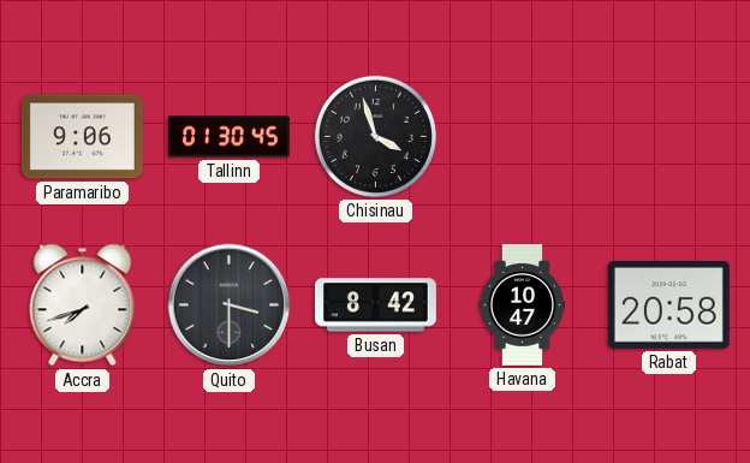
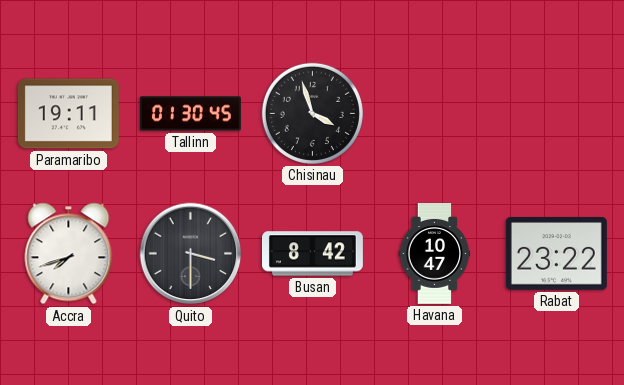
Paramaribo: 9:06 -> 19:11
Rabat: 20:58 -> 23:22
